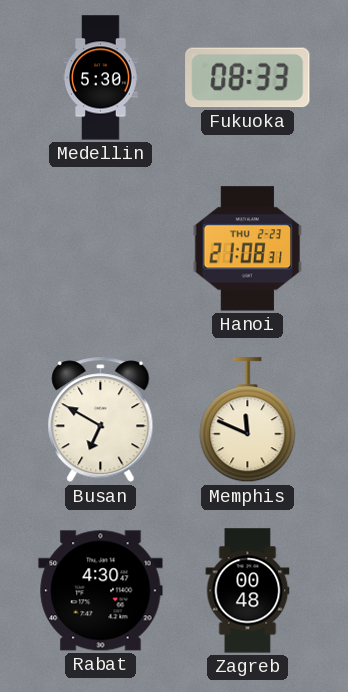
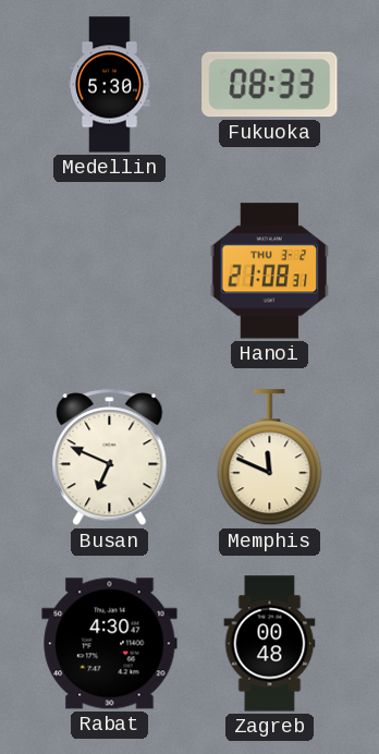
Hanoi date: THU 2-23 -> THU 3-2
Busan: 6:50 -> 6:49
